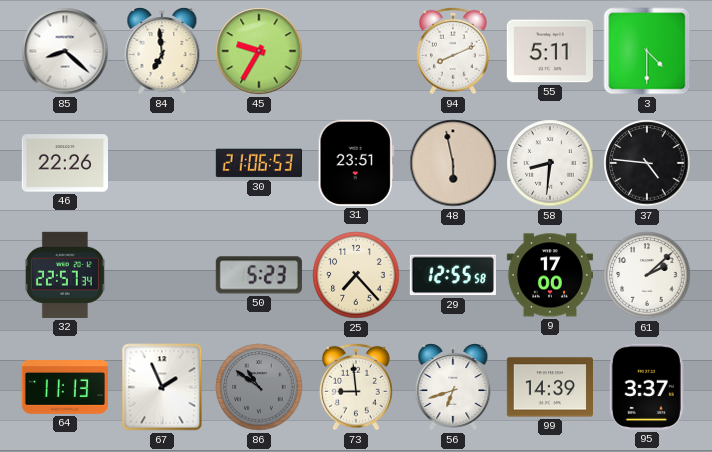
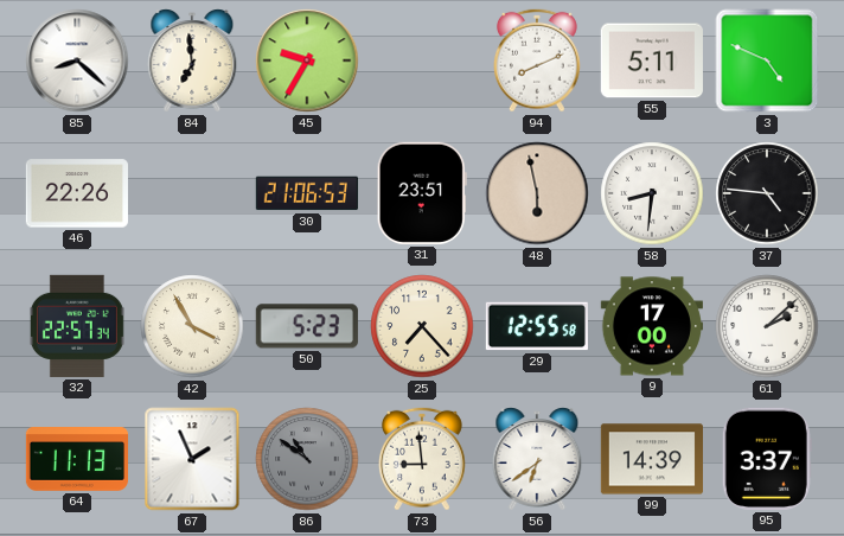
3: 4:30 -> 4:49
42: none -> 3:55
56: 6:42 -> 6:39
